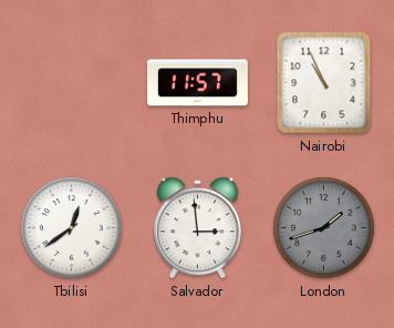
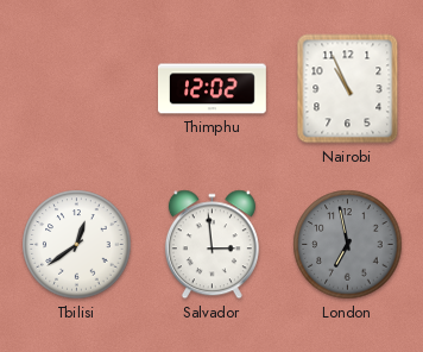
Thimphu: 11:57 -> 12:02
London: 1:42 -> 6:58
